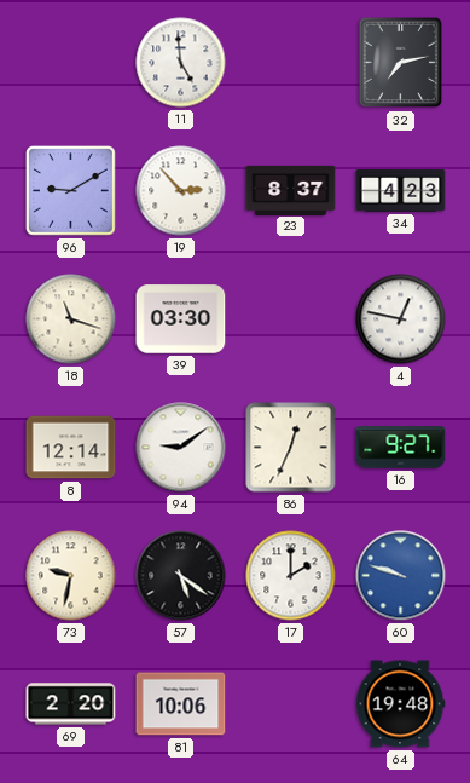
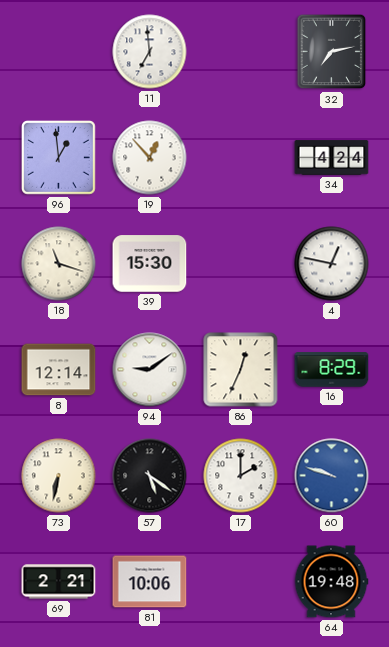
11: 4:59 -> 6:59
96: 9:10 -> 12:59
19: 2:53 -> 12:53
23: 8:37 -> none
34: 4:23 -> 4:24
39: 03:30 -> 15:30
16: 9:27 -> 8:29
73: 9:32 -> 6:32
69: 2:20 -> 2:21
